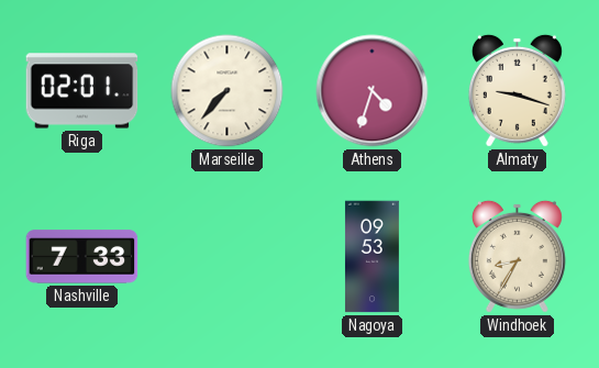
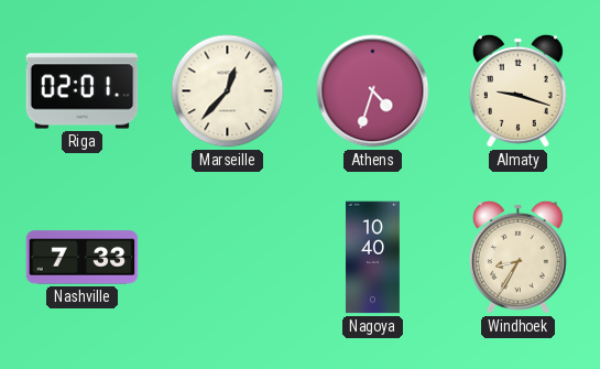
Marseille: 7:37 -> 12:37
Nagoya: 09:53 -> 10:40
